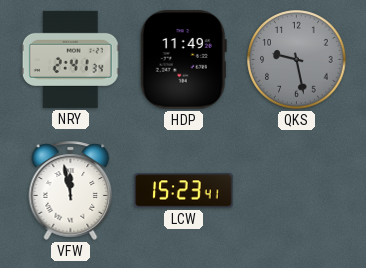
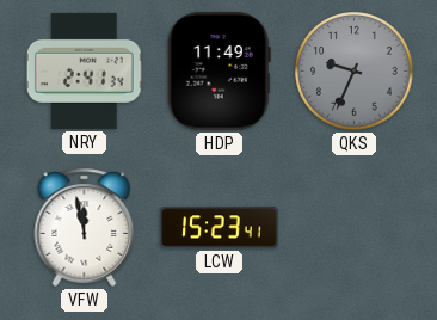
QKS: 9:28 -> 9:34
